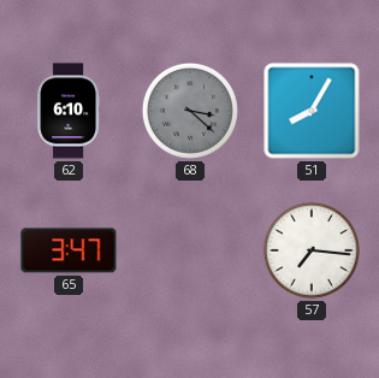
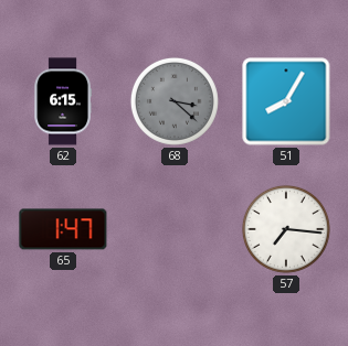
62: 6:10 -> 6:15
65: 3:47 -> 1:47
